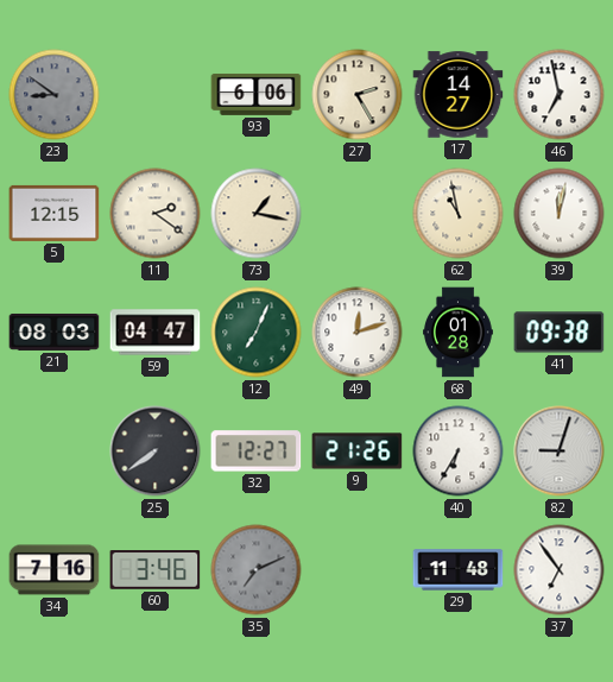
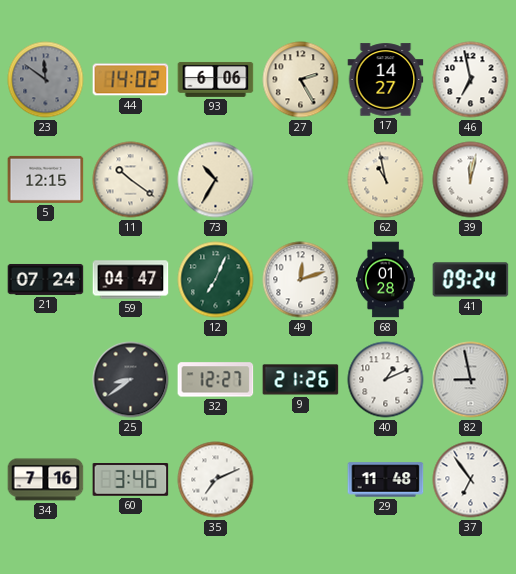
23: 8:51 -> 11:51
44: none -> 14:02
11: 2:21 -> 10:21
73: 1:17 -> 10:35
21: 08:03 -> 07:24
41: 09:38 -> 09:24
25: 7:39 -> 8:39
40: 6:35 -> 1:11
82: 9:03 -> 8:58
35 dial: grey -> white
